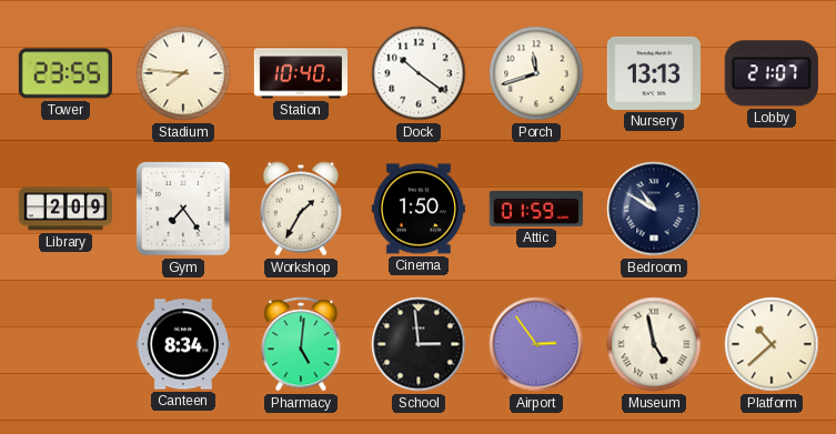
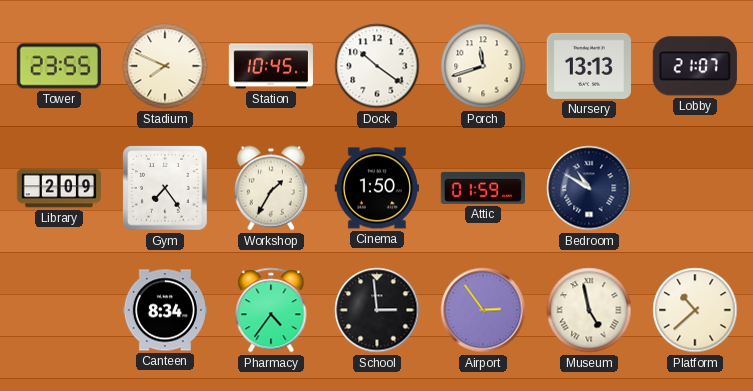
Stadium: 7:46 -> 7:49
Station: 10:40 -> 10:45
Pharmacy: 5:01 -> 4:36
